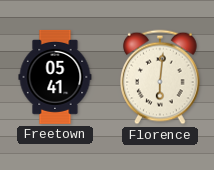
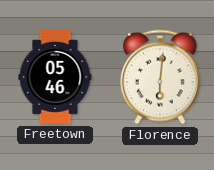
Freetown: 05:41 -> 05:46
